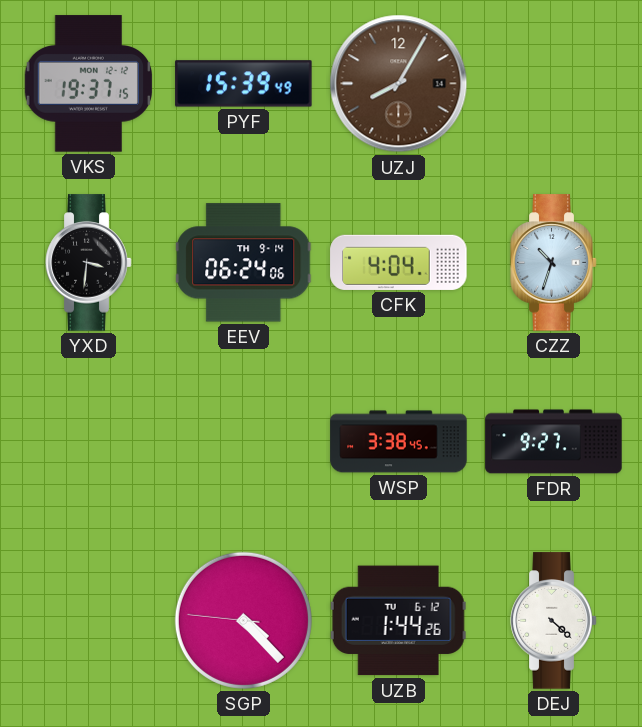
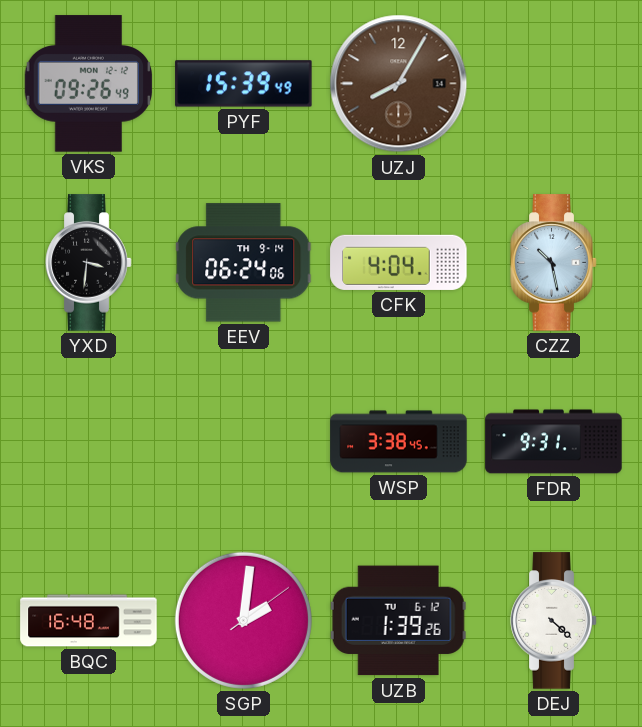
VKS: 19:37 -> 09:26
CZZ: 10:33 -> 10:28
FDR: 9:27 -> 9:31
BQC: none -> 16:48
SGP: 4:22 -> 2:01
UZB: 1:44 -> 1:39
